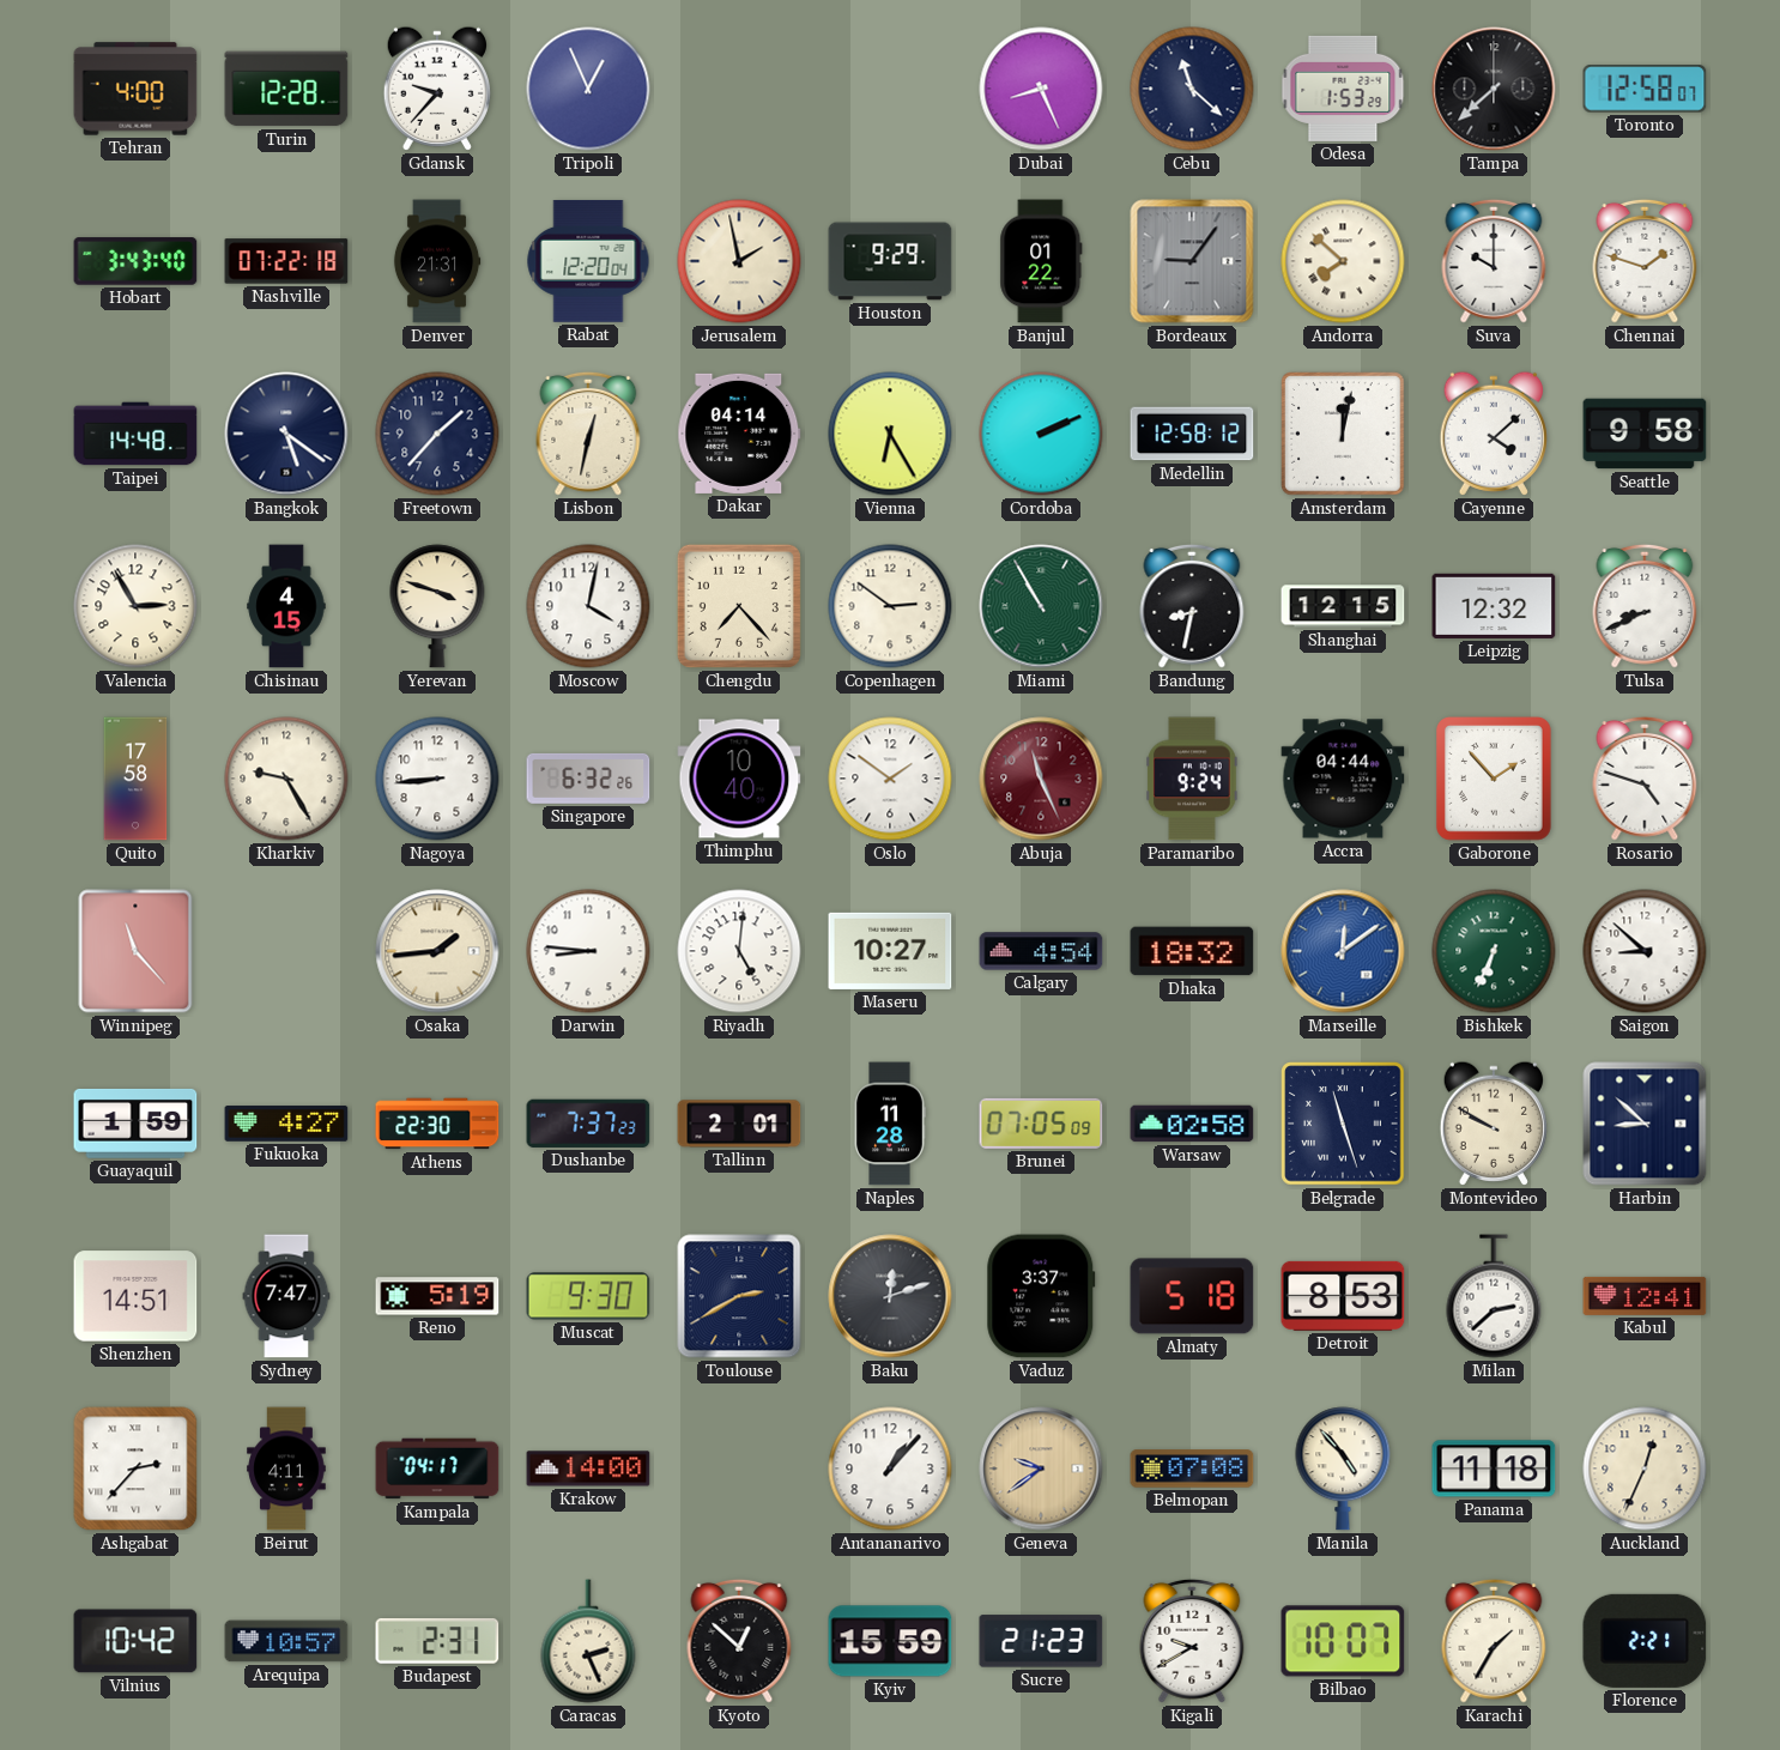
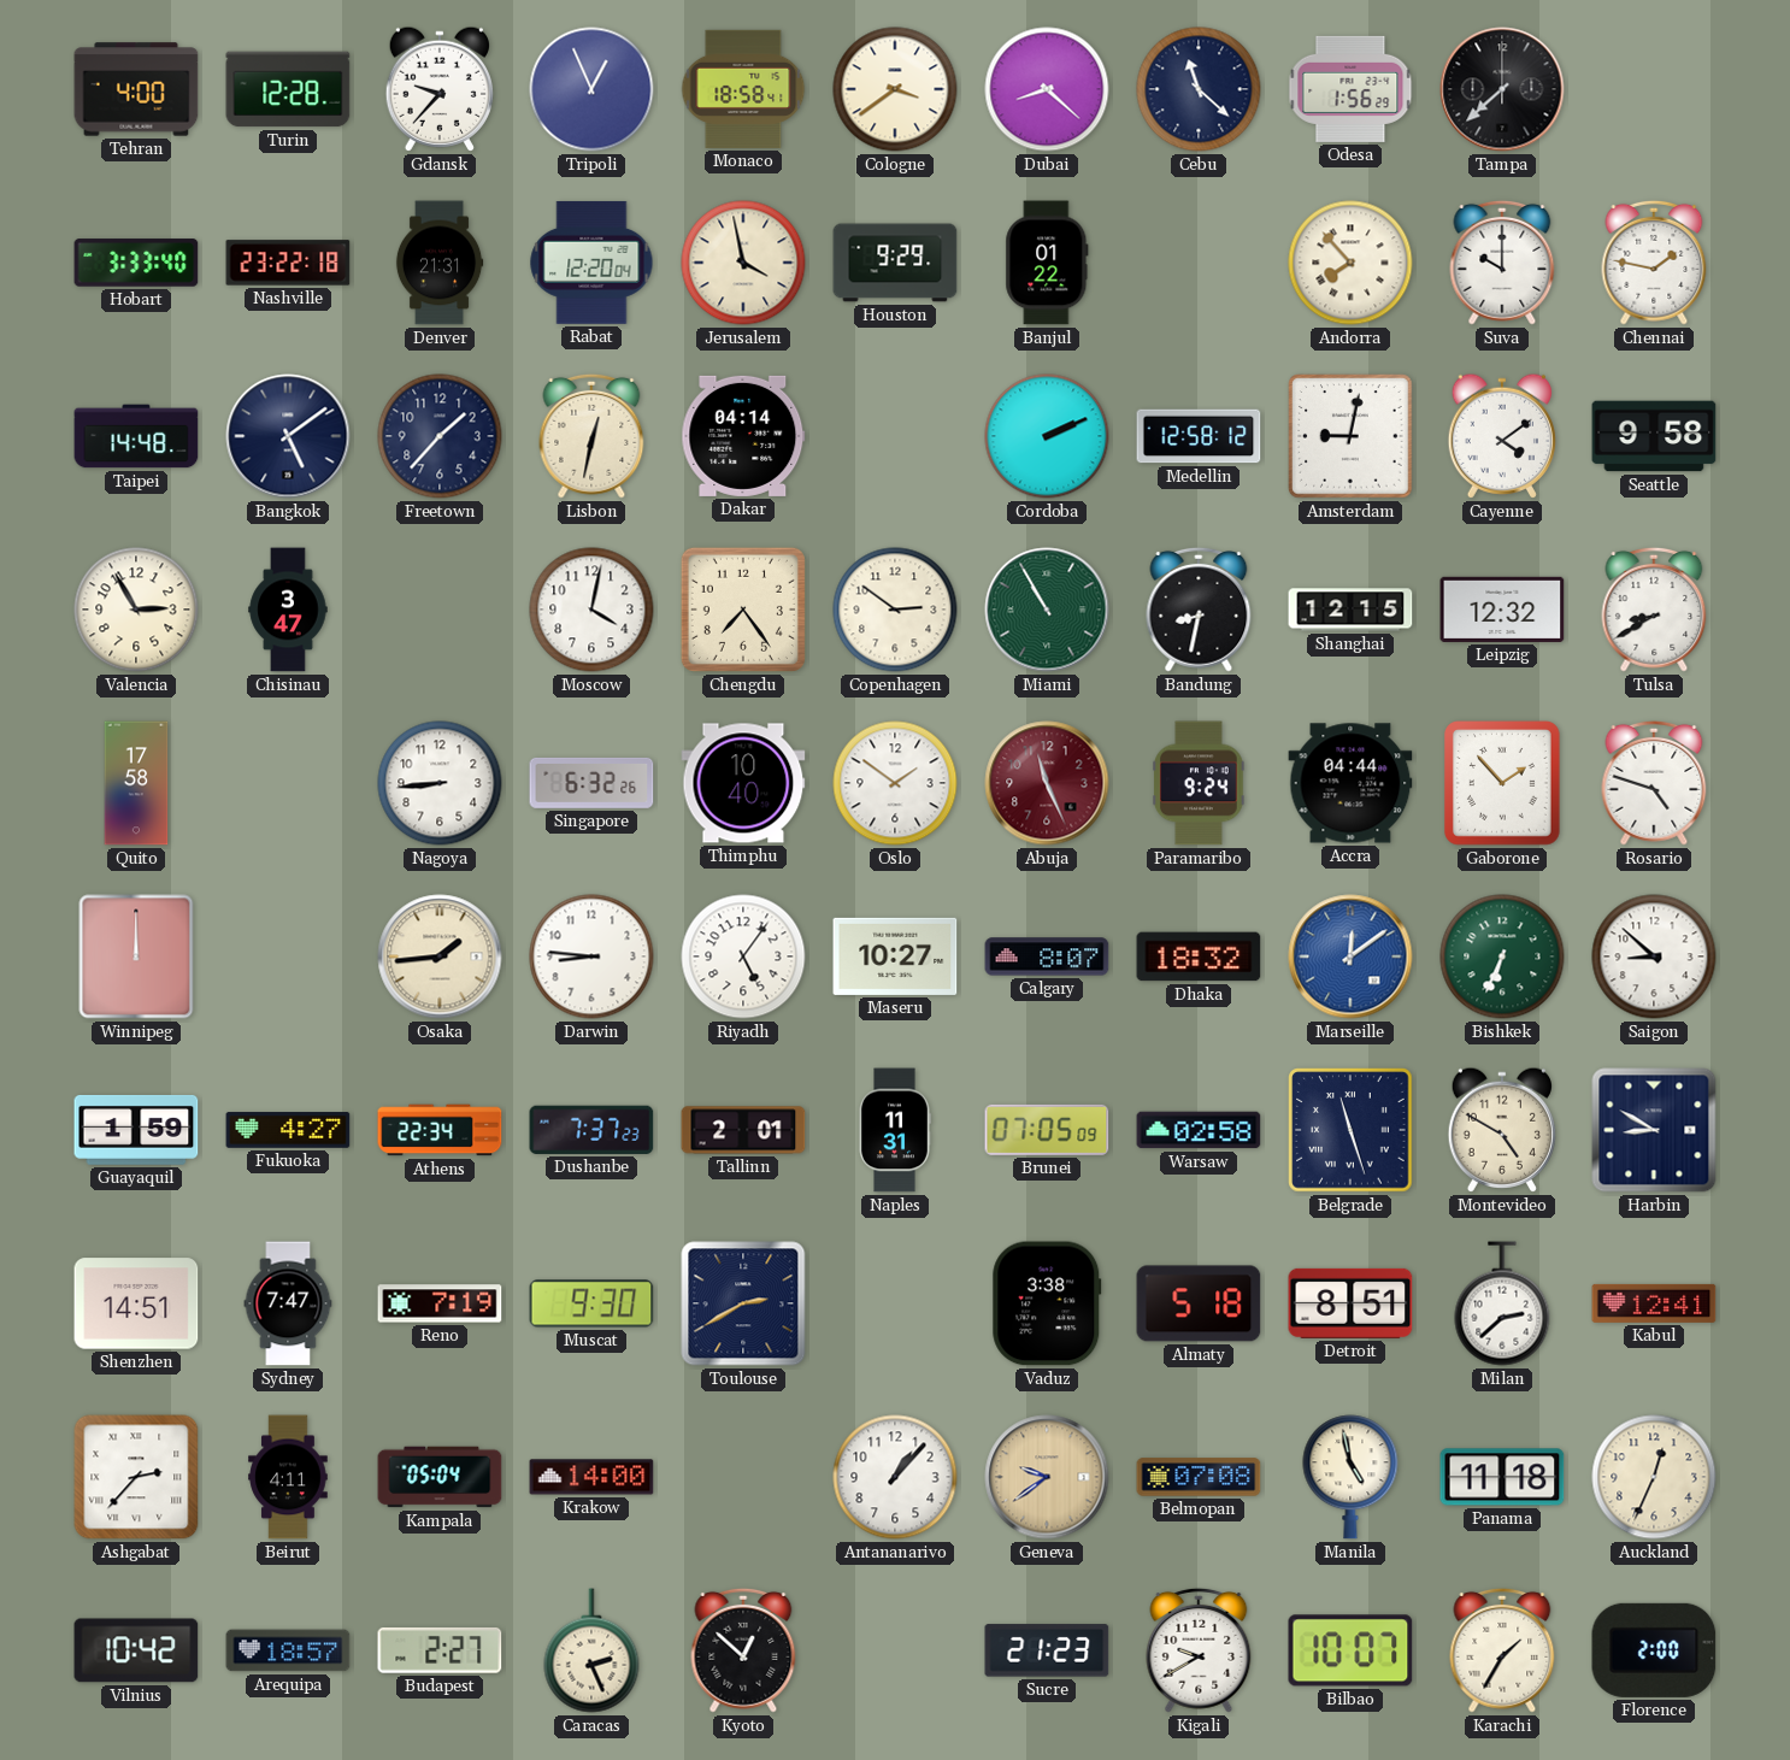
Monaco: none -> 18:58
Cologne: none -> 3:39
Dubai: 8:26 -> 8:22
Odesa: 1:53 -> 1:56
Toronto: 12:58 -> none
Hobart: 3:43 -> 3:33
Nashville: 07:22 -> 23:22
Jerusalem: 1:58 -> 3:58
Bordeaux: 9:06 -> none
Andorra: 7:52 -> 7:53
Chennai: 1:48 -> 1:47
Bangkok: 5:21 -> 5:09
Vienna: 6:25 -> none
Amsterdam: 12:02 -> 9:02
Cayenne: 4:08 -> 4:09
Chisinau: 4:15 -> 3:47
Yerevan: 3:48 -> none
Chengdu: 7:23 -> 7:24
Tulsa: 8:41 -> 8:40
Kharkiv: 9:25 -> none
Winnipeg: 11:23 -> 12:00
Riyadh: 5:01 -> 5:06
Calgary: 4:54 -> 8:07
Athens: 22:30 -> 22:34
Naples: 11:28 -> 11:31
Montevideo: 9:50 -> 4:50
Harbin: 8:52 -> 8:50
Reno: 5:19 -> 7:19
Baku: 12:12 -> none
Vaduz: 3:37 -> 3:38
Detroit: 8:53 -> 8:51
Kampala: 04:17 -> 05:04
Manila: 4:53 -> 4:58
Arequipa: 10:57 -> 18:57
Budapest: 2:31 -> 2:27
Kyiv: 15:59 -> none
Florence: 2:21 -> 2:00
